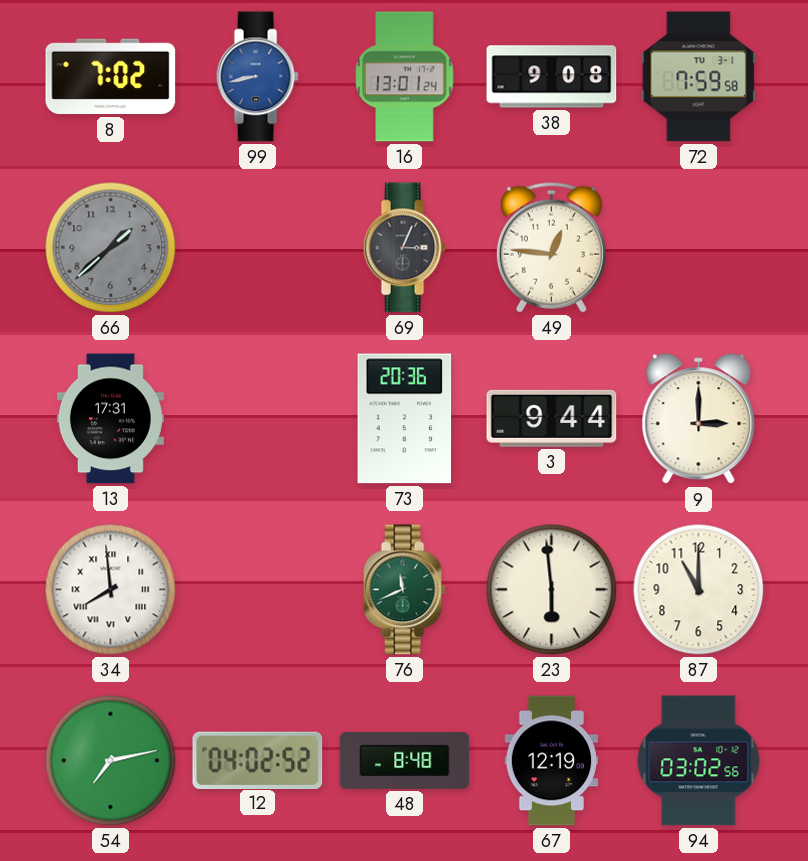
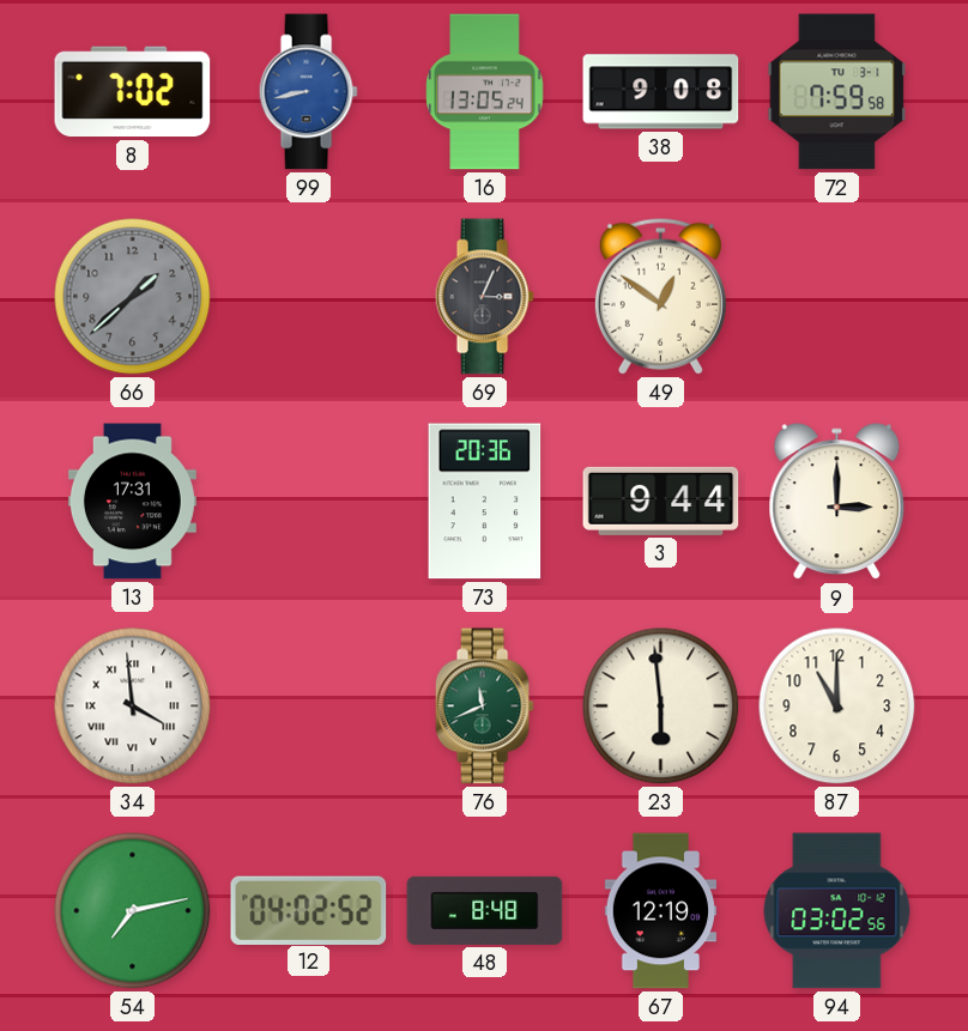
16: 13:01 -> 13:05
49: 12:46 -> 12:51
34: 7:59 -> 3:59
